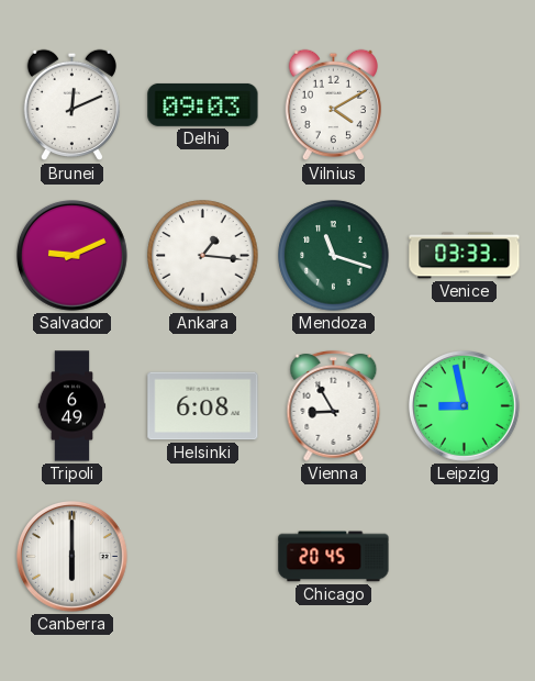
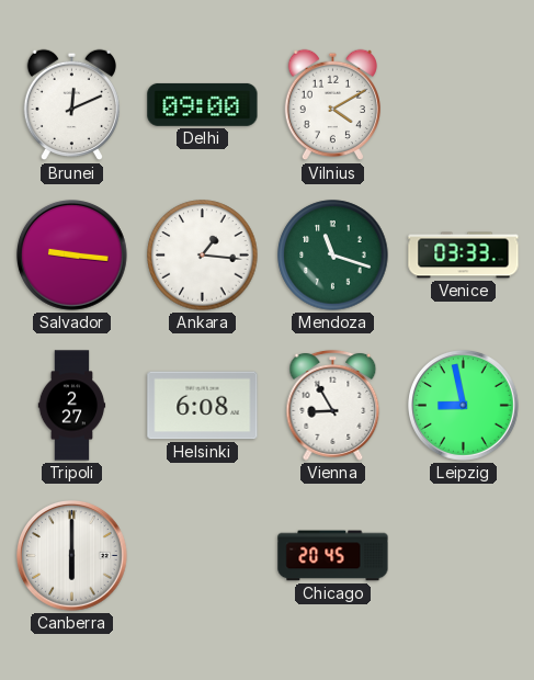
Delhi: 09:03 -> 09:00
Salvador: 9:11 -> 9:16
Tripoli: 6:49 -> 2:27
